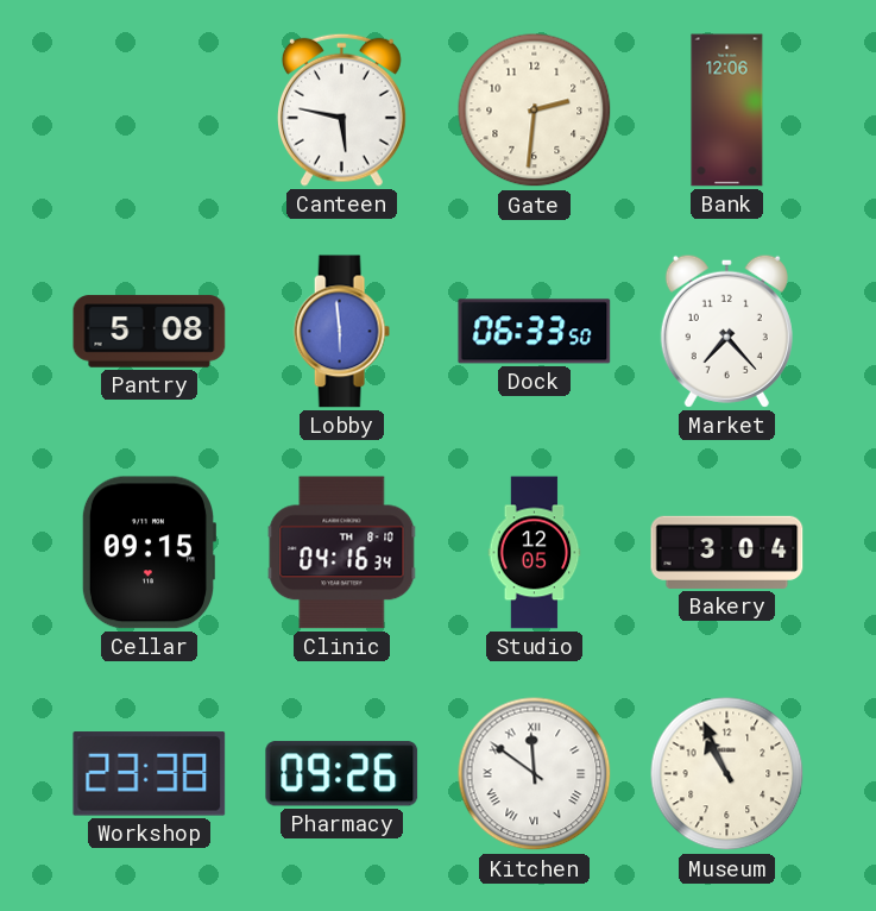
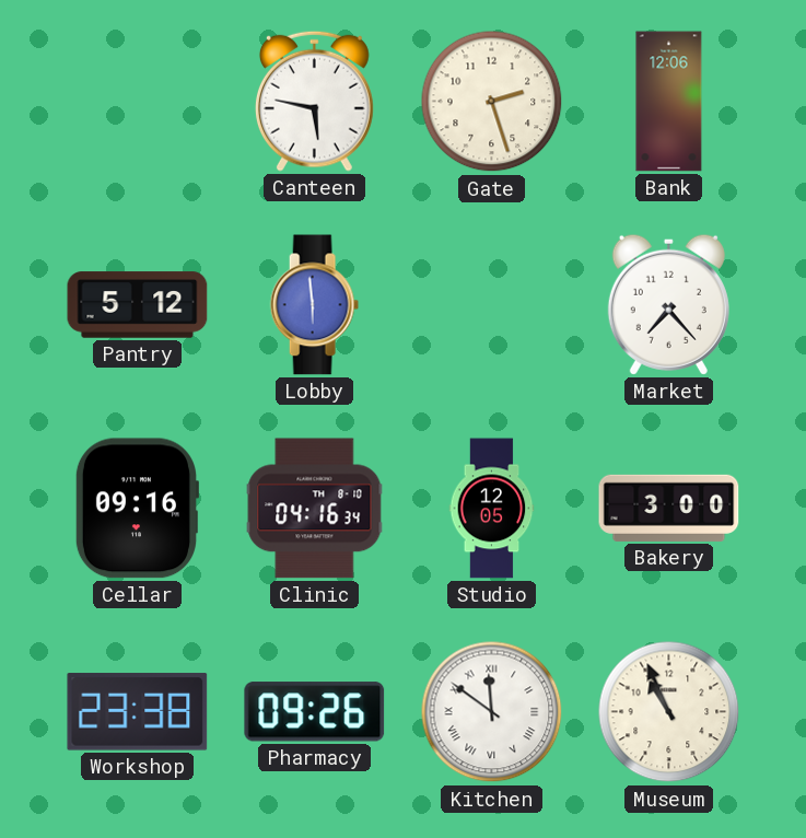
Gate: 2:31 -> 2:27
Pantry: 5:08 -> 5:12
Dock: 06:33 -> none
Cellar: 09:15 -> 09:16
Bakery: 3:04 -> 3:00
